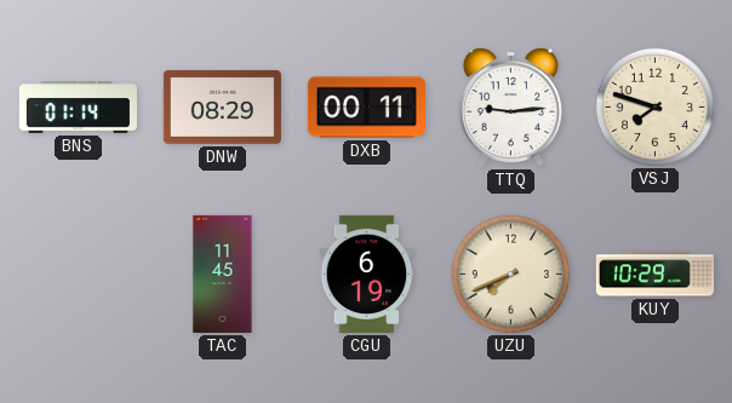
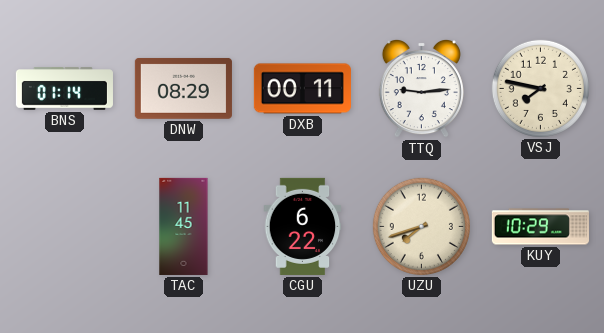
VSJ: 7:48 -> 7:47
CGU: 6:19 -> 6:22
UZU: 7:41 -> 7:42
